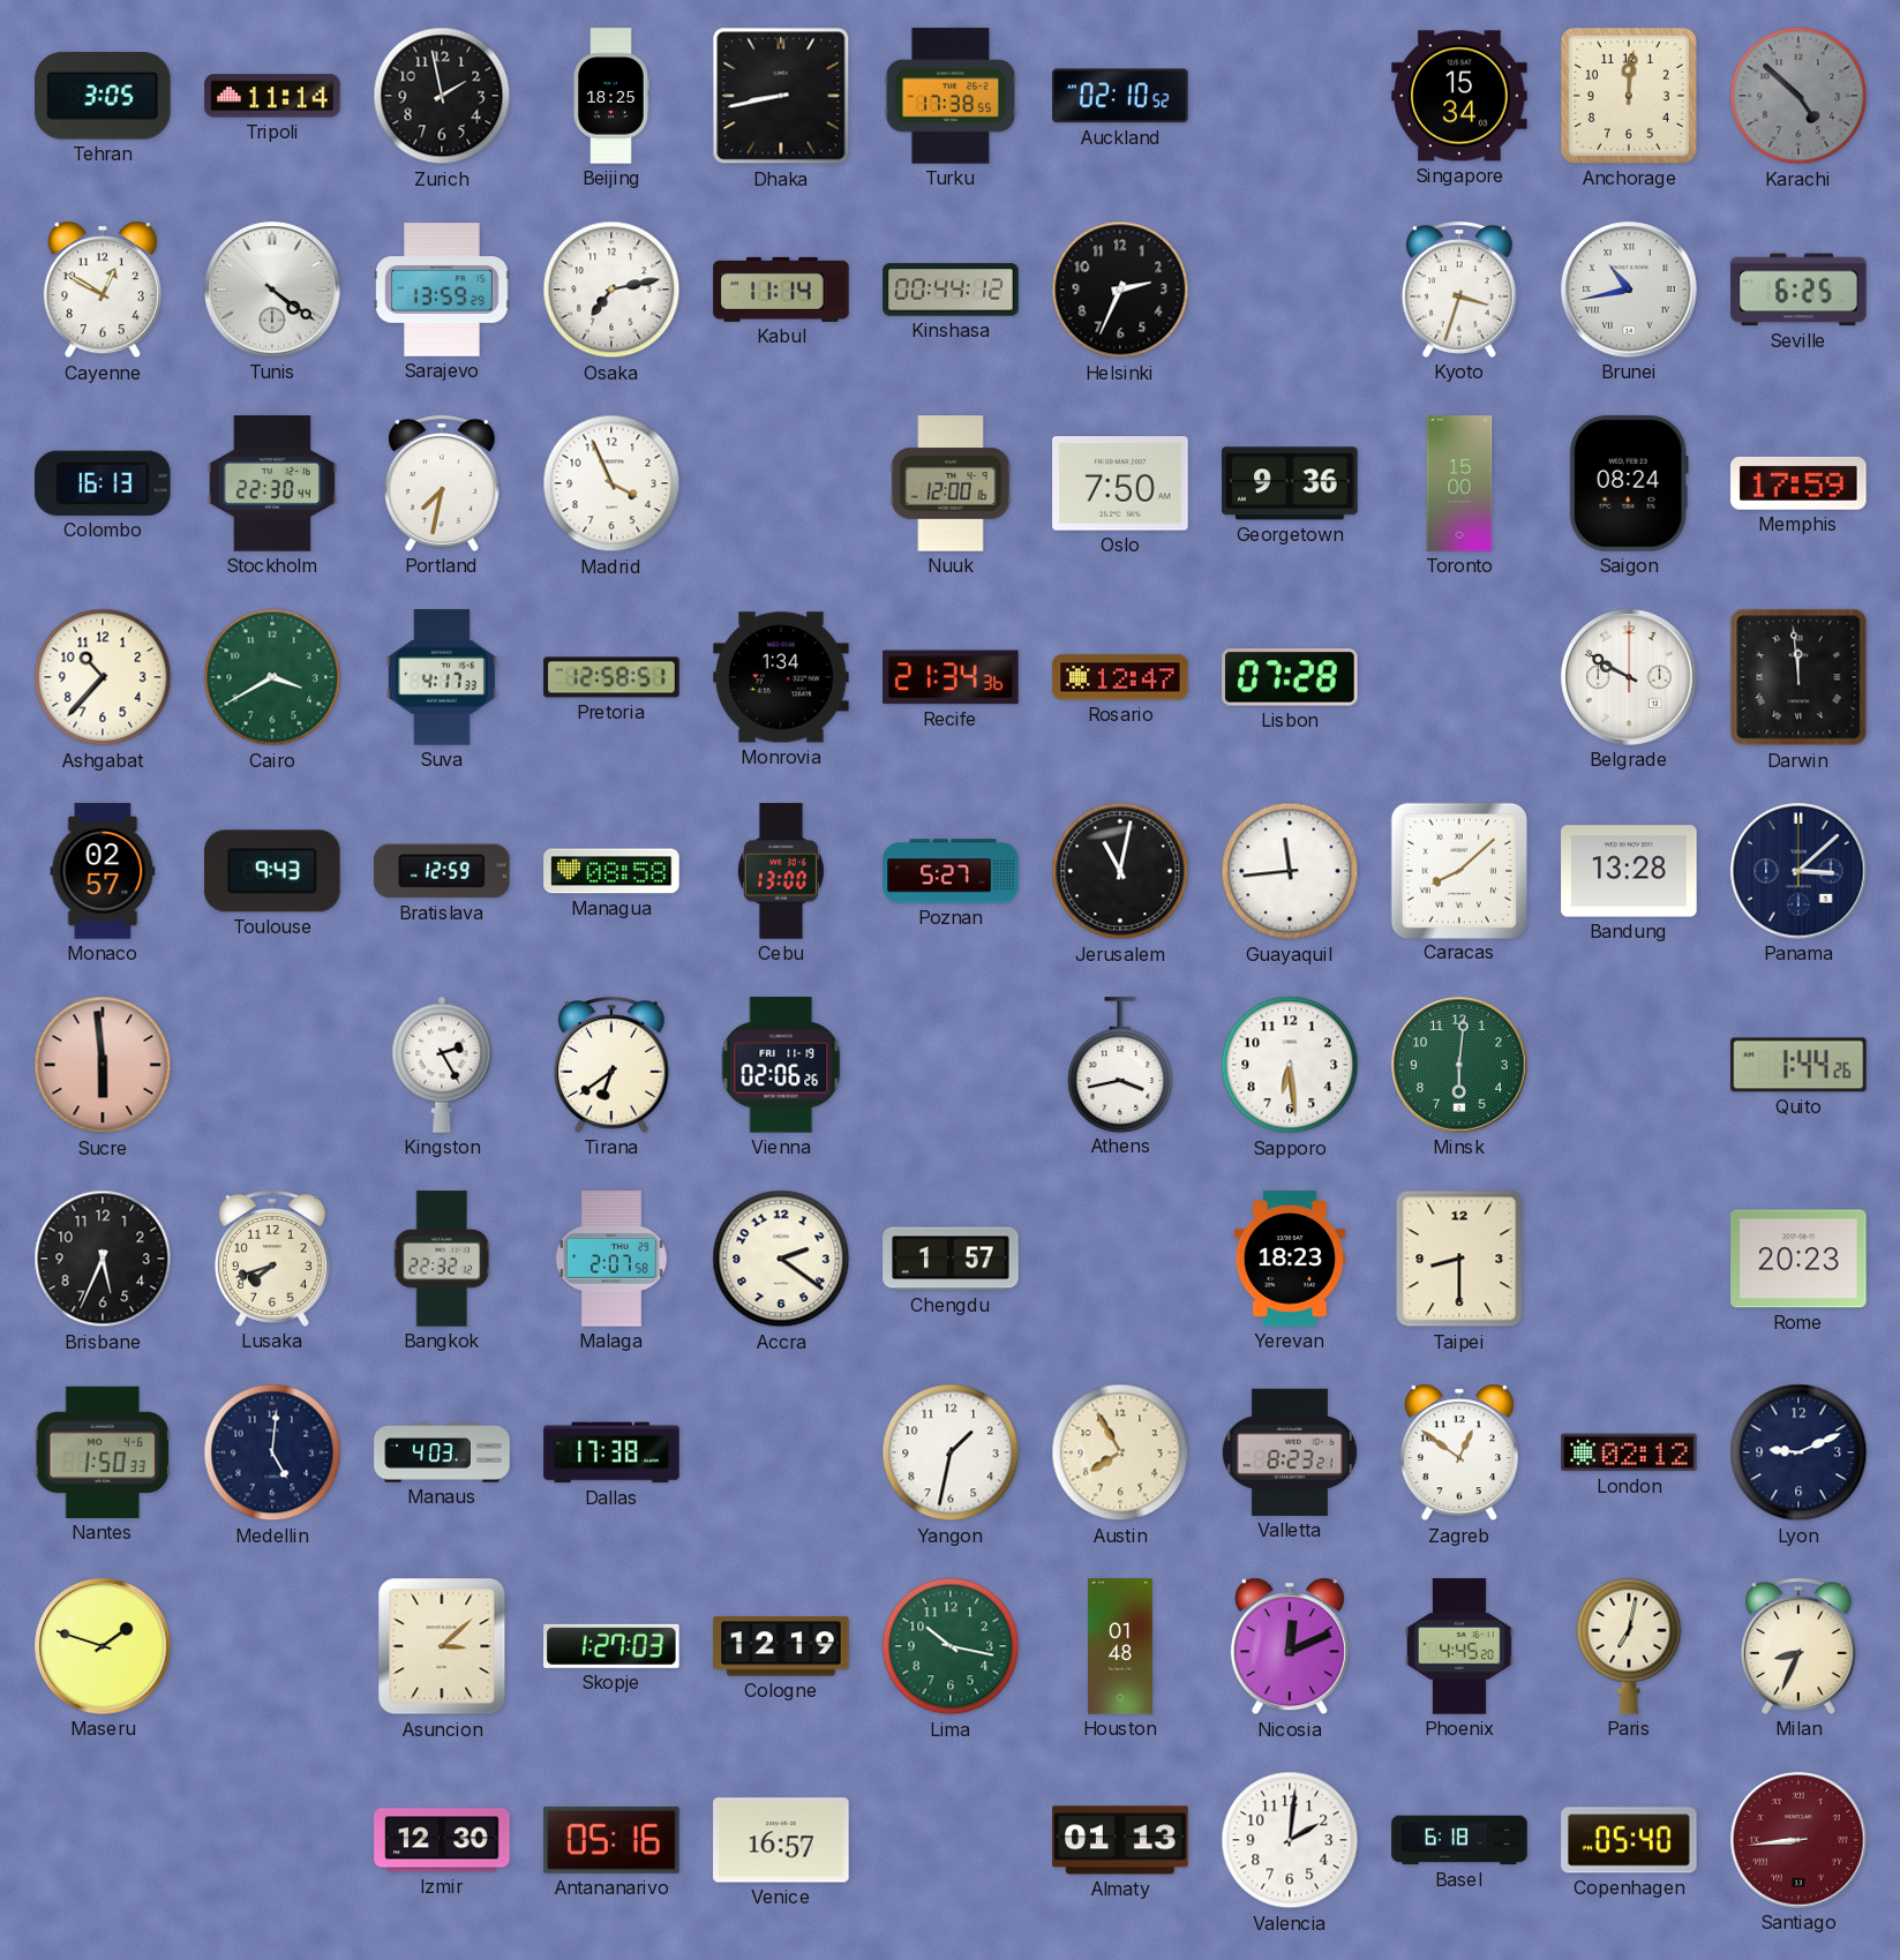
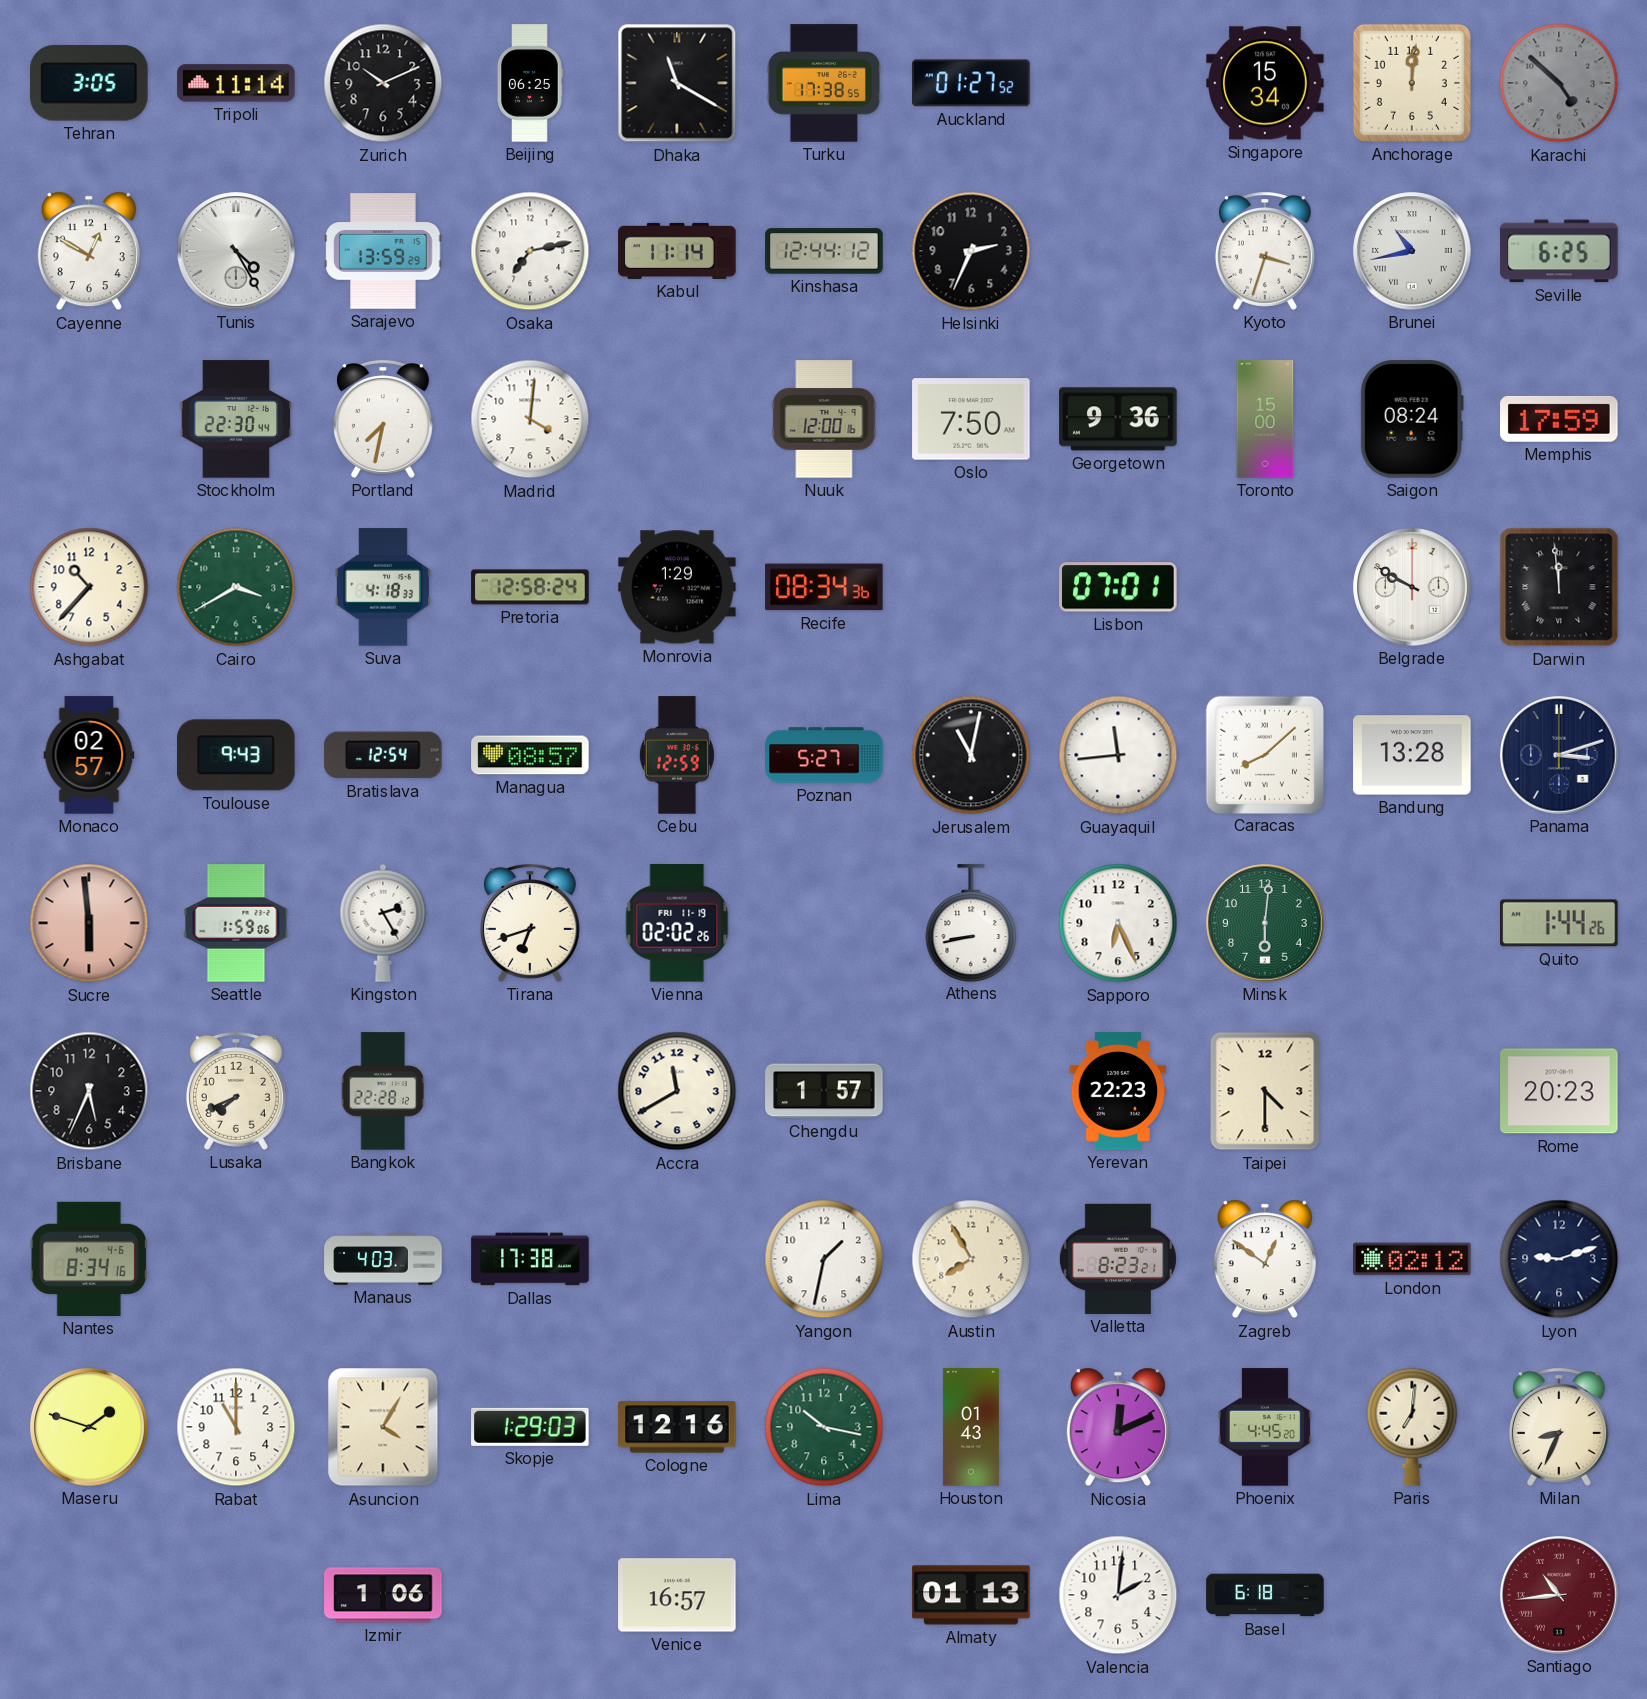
Zurich: 1:58 -> 10:11
Beijing: 18:25 -> 06:25
Dhaka: 8:43 -> 11:20
Auckland: 02:10 -> 01:27
Tunis: 4:21 -> 4:25
Kinshasa: 00:44 -> 12:44
Colombo: 16:13 -> none
Madrid: 3:56 -> 4:01
Suva: 4:17 -> 4:18
Pretoria: 12:58:51 -> 12:58:24
Monrovia: 1:34 -> 1:29
Recife: 21:34 -> 08:34
Rosario: 12:47 -> none
Lisbon: 07:28 -> 07:01
Bratislava: 12:59 -> 12:54
Managua: 08:58 -> 08:57
Cebu: 13:00 -> 12:59
Panama: 3:08 -> 3:12
Seattle: none -> 1:59
Tirana: 6:39 -> 6:42
Vienna: 02:06 -> 02:02
Athens: 3:43 -> 8:43
Sapporo: 6:29 -> 6:26
Lusaka: 7:42 -> 7:41
Bangkok: 22:32 -> 22:28
Malaga: 2:07 -> none
Accra: 2:21 -> 11:40
Yerevan: 18:23 -> 22:23
Taipei: 8:30 -> 4:30
Nantes: 1:50 -> 8:34
Medellin: 5:01 -> none
Lyon: 9:11 -> 9:12
Rabat: none -> 11:00
Asuncion: 3:08 -> 4:05
Skopje: 1:27 -> 1:29
Cologne: 12:19 -> 12:16
Houston: 01:48 -> 01:43
Paris: 7:02 -> 7:01
Izmir: 12:30 -> 1:06
Antananarivo: 05:16 -> none
Copenhagen: 05:40 -> none
Santiago: 8:44 -> 10:44
